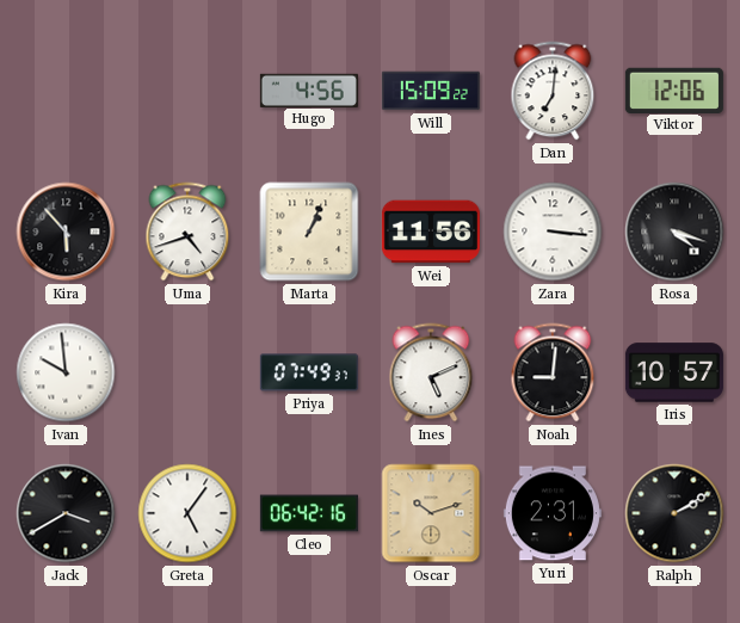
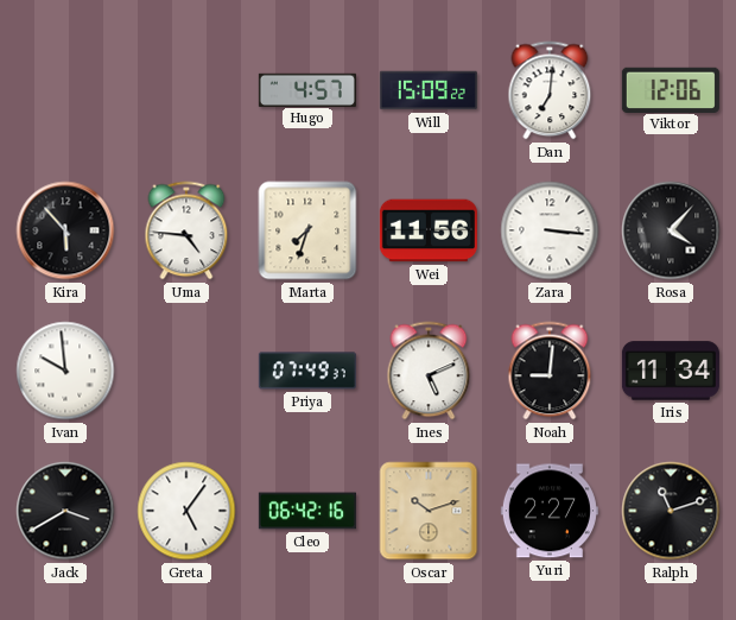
Hugo: 4:56 -> 4:57
Uma: 4:42 -> 4:46
Marta: 1:04 -> 7:33
Rosa: 4:18 -> 4:07
Iris: 10:57 -> 11:34
Yuri: 2:31 -> 2:27
Ralph: 2:10 -> 11:12
